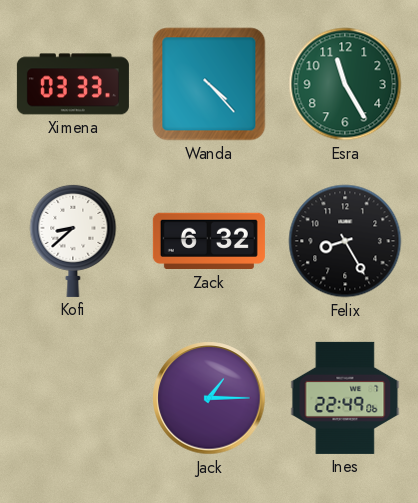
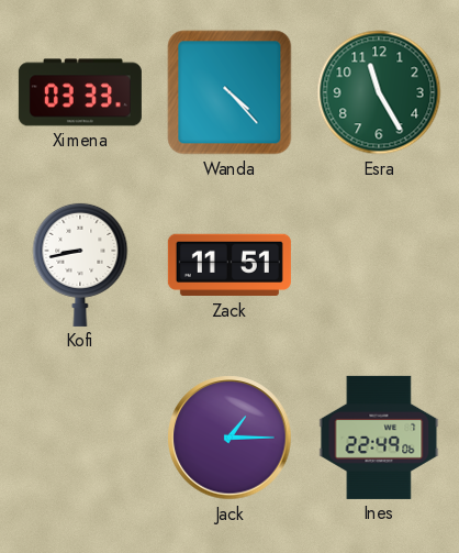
Kofi: 8:38 -> 8:43
Zack: 6:32 -> 11:51
Felix: 8:25 -> none
